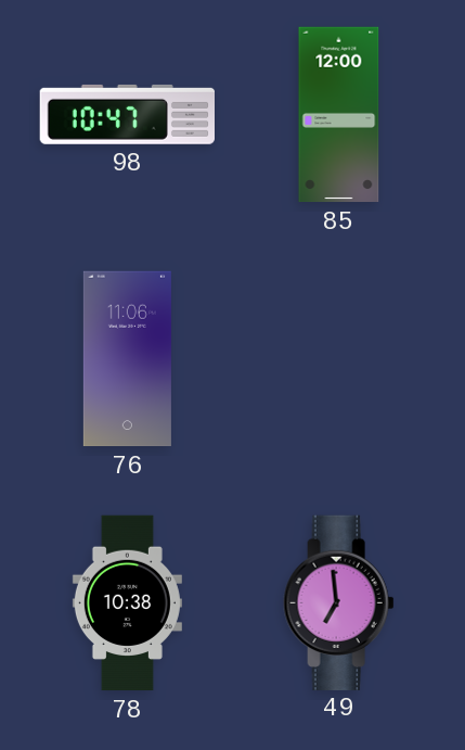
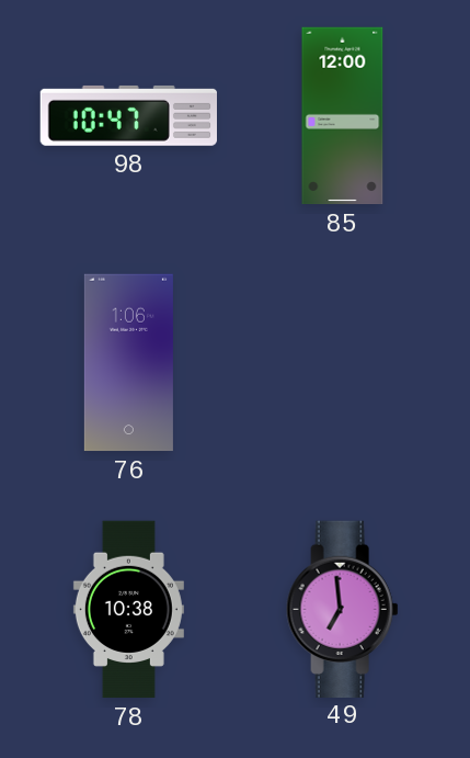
76: 11:06 -> 1:06
